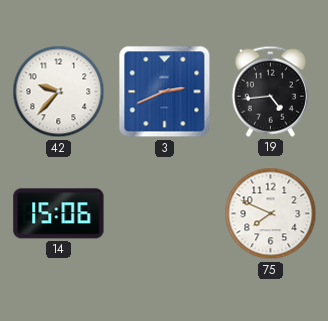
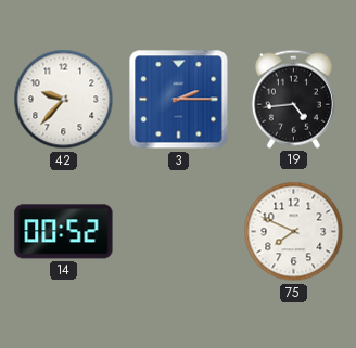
3: 2:41 -> 2:15
14: 15:06 -> 00:52
